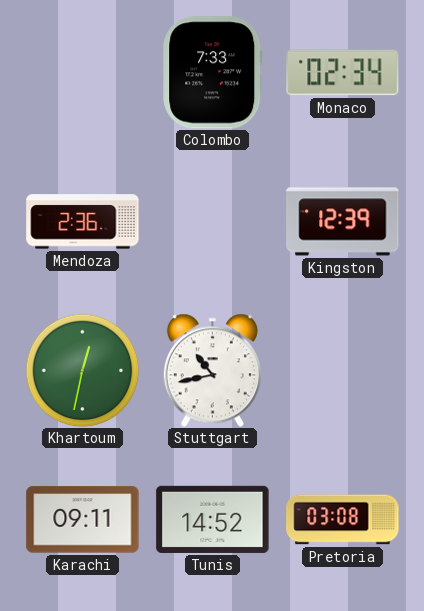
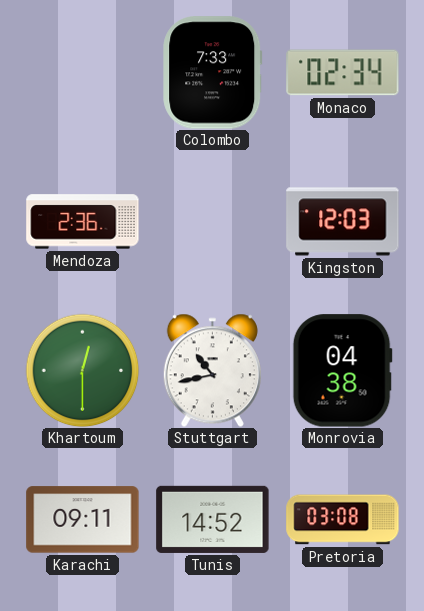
Kingston: 12:39 -> 12:03
Khartoum: 12:32 -> 12:30
Monrovia: none -> 04:38
